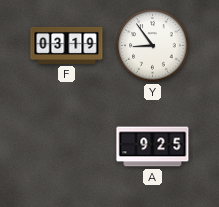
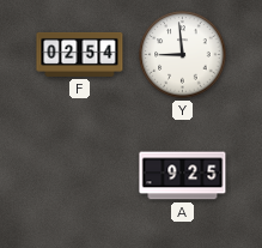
F: 03:19 -> 02:54
Y: 8:54 -> 8:59
